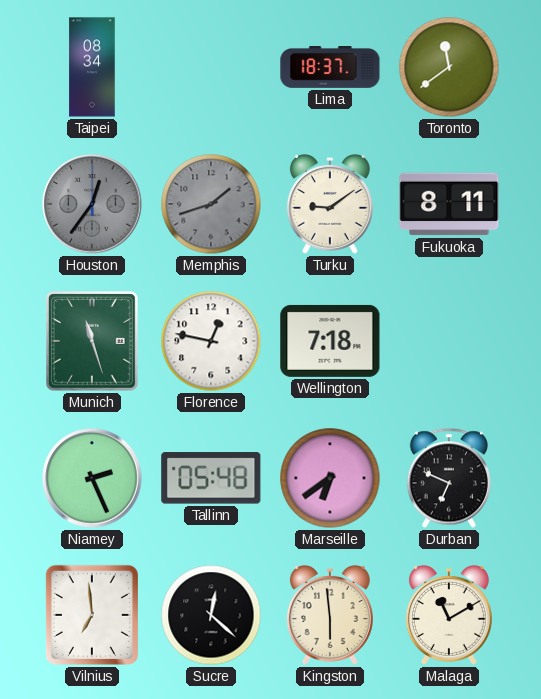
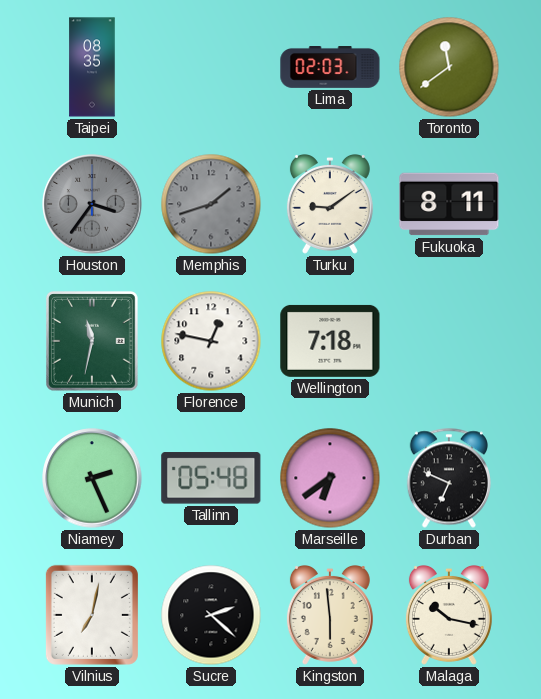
Taipei: 08:34 -> 08:35
Lima: 18:37 -> 02:03
Houston: 12:36 -> 3:36
Munich: 11:27 -> 11:32
Vilnius: 6:59 -> 7:02
Sucre: 12:22 -> 2:22
Malaga: 11:10 -> 10:17
